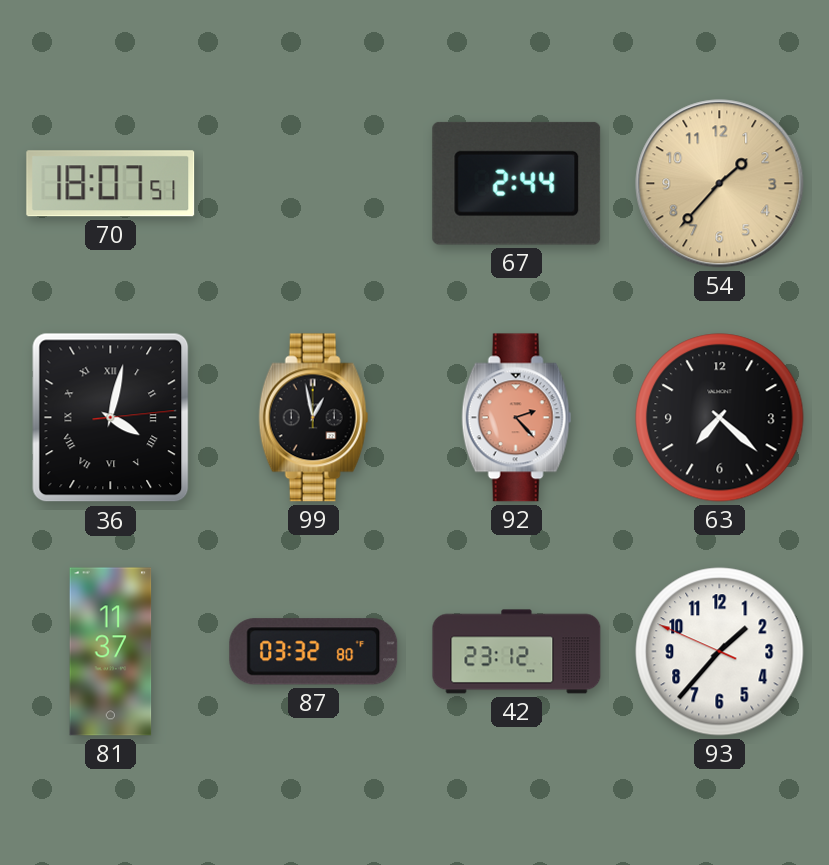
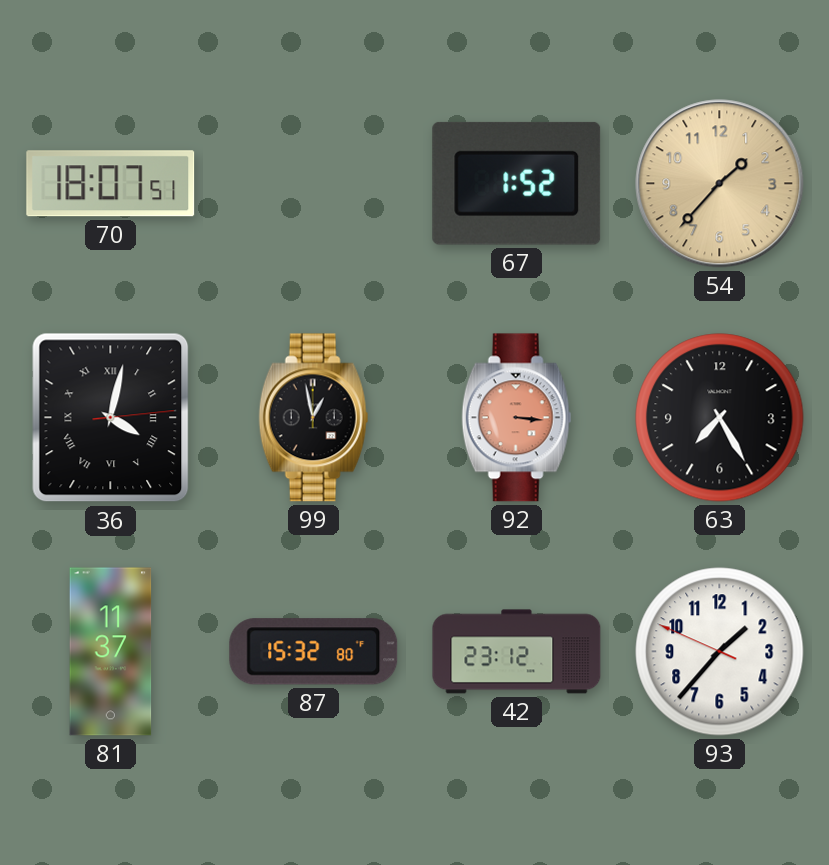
67: 2:44 -> 1:52
92: 2:23 -> 3:16
63: 7:22 -> 7:25
87: 03:32 -> 15:32
